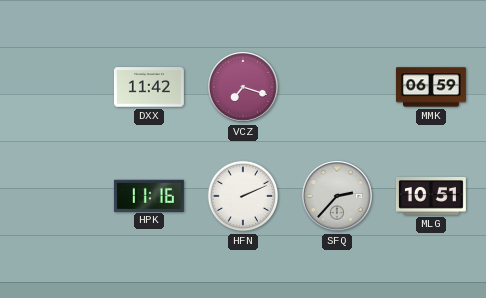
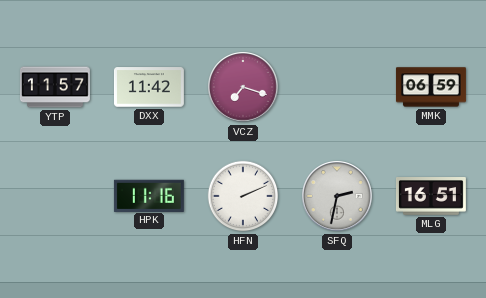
YTP: none -> 11:57
SFQ: 2:37 -> 2:32
MLG: 10:51 -> 16:51
